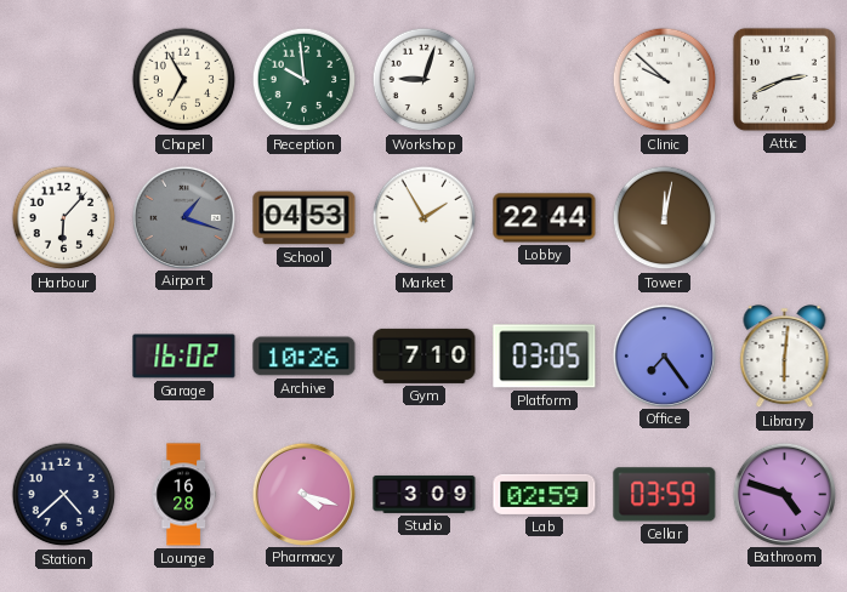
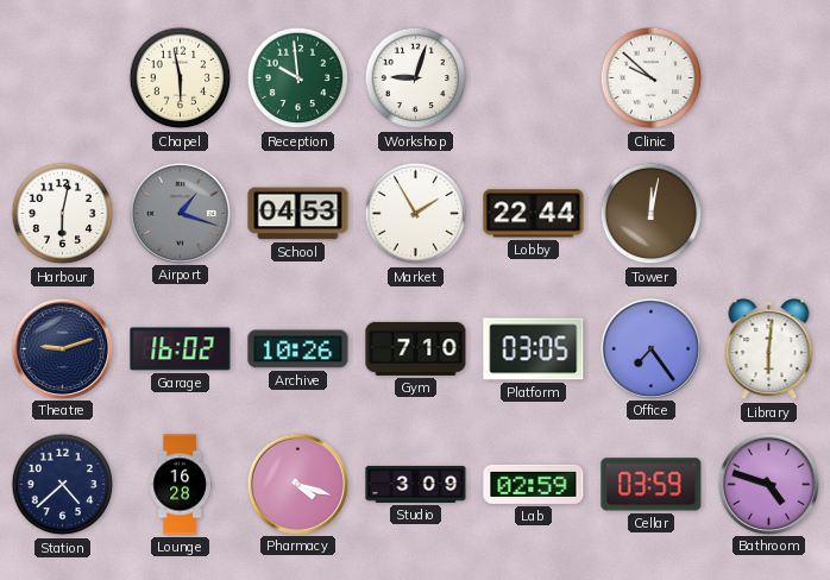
Chapel: 6:55 -> 5:58
Attic: 2:41 -> none
Harbour: 6:07 -> 6:02
Theatre: none -> 9:12
